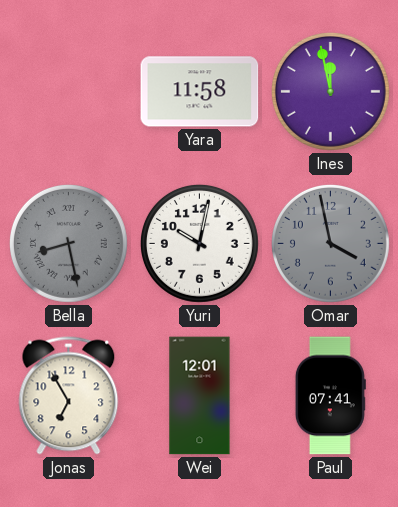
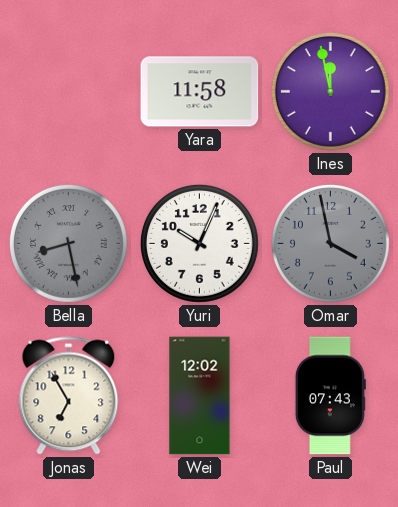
Yuri: 10:02 -> 10:04
Wei: 12:01 -> 12:02
Paul: 07:41 -> 07:43
